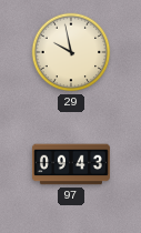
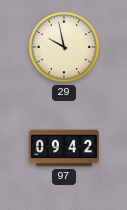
97: 09:43 -> 09:42
